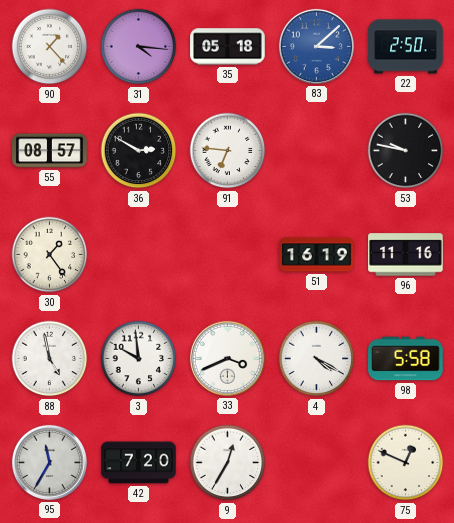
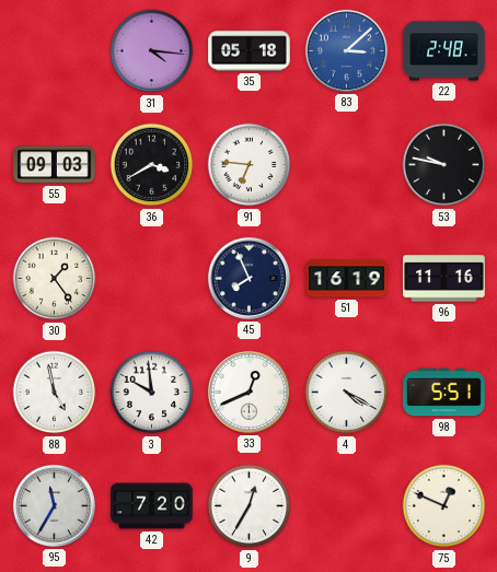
90: 1:23 -> none
22: 2:50 -> 2:48
55: 08:57 -> 09:03
36: 2:50 -> 3:40
45: none -> 7:56
33: 3:41 -> 12:41
98: 5:58 -> 5:51
